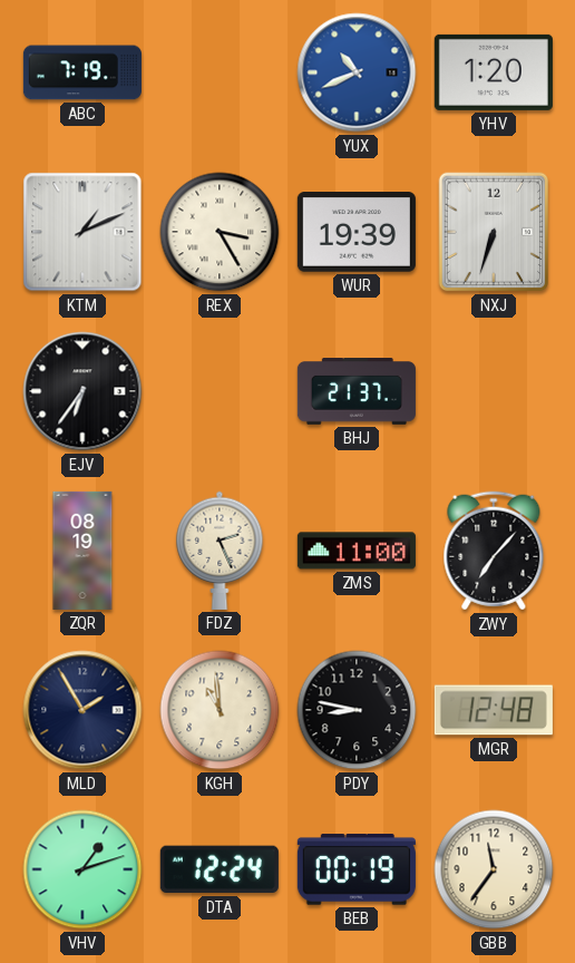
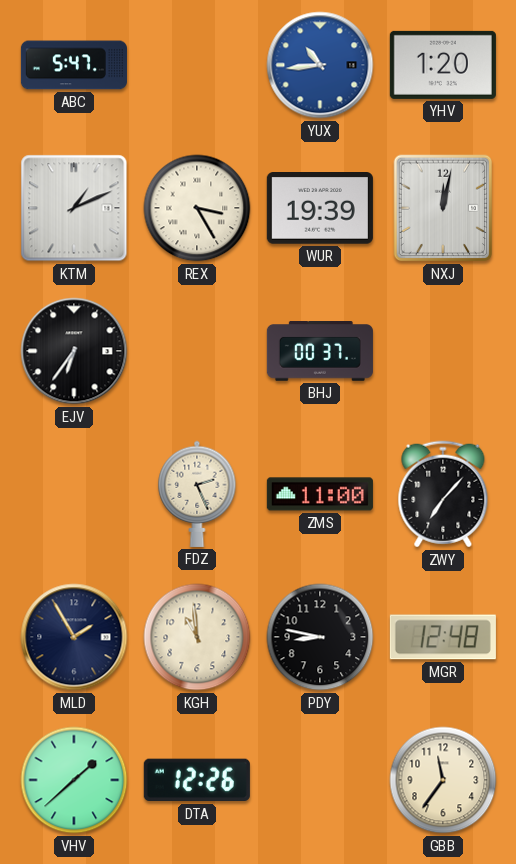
ABC: 7:19 -> 5:47
YUX: 10:41 -> 10:44
NXJ: 6:33 -> 12:02
BHJ: 21:37 -> 00:37
ZQR: 08:19 -> none
VHV: 1:12 -> 1:38
DTA: 12:24 -> 12:26
BEB: 00:19 -> none
